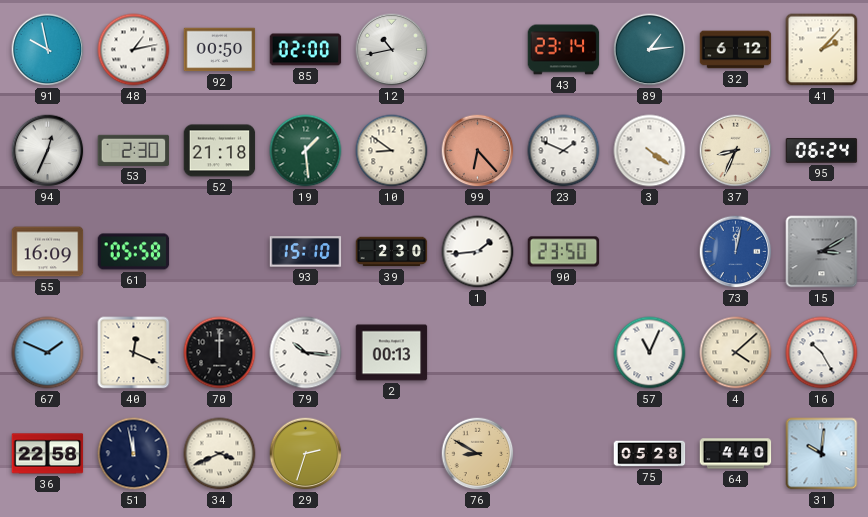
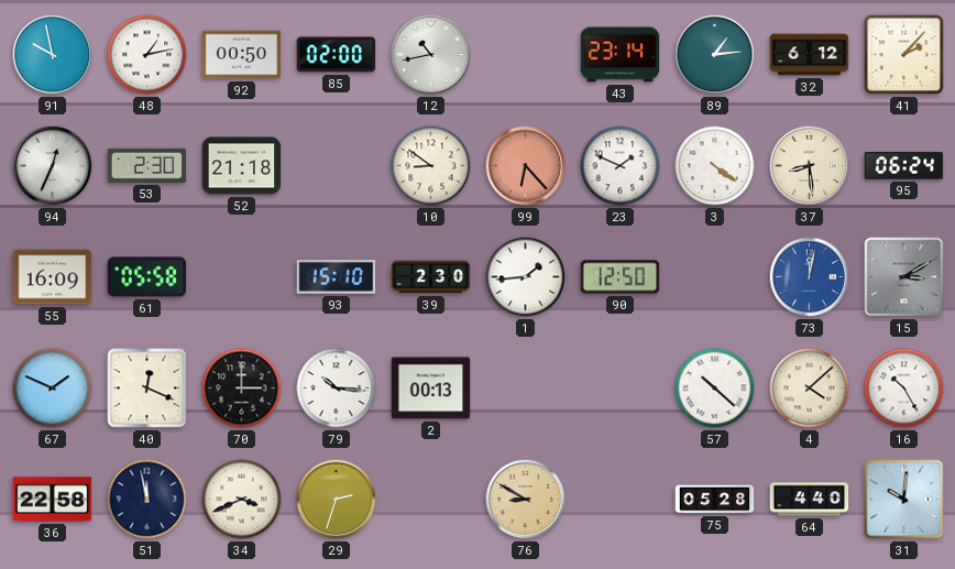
19: 1:29 -> none
37: 8:34 -> 8:29
90: 23:50 -> 12:50
70: 12:00 -> 3:00
57: 11:04 -> 10:22
